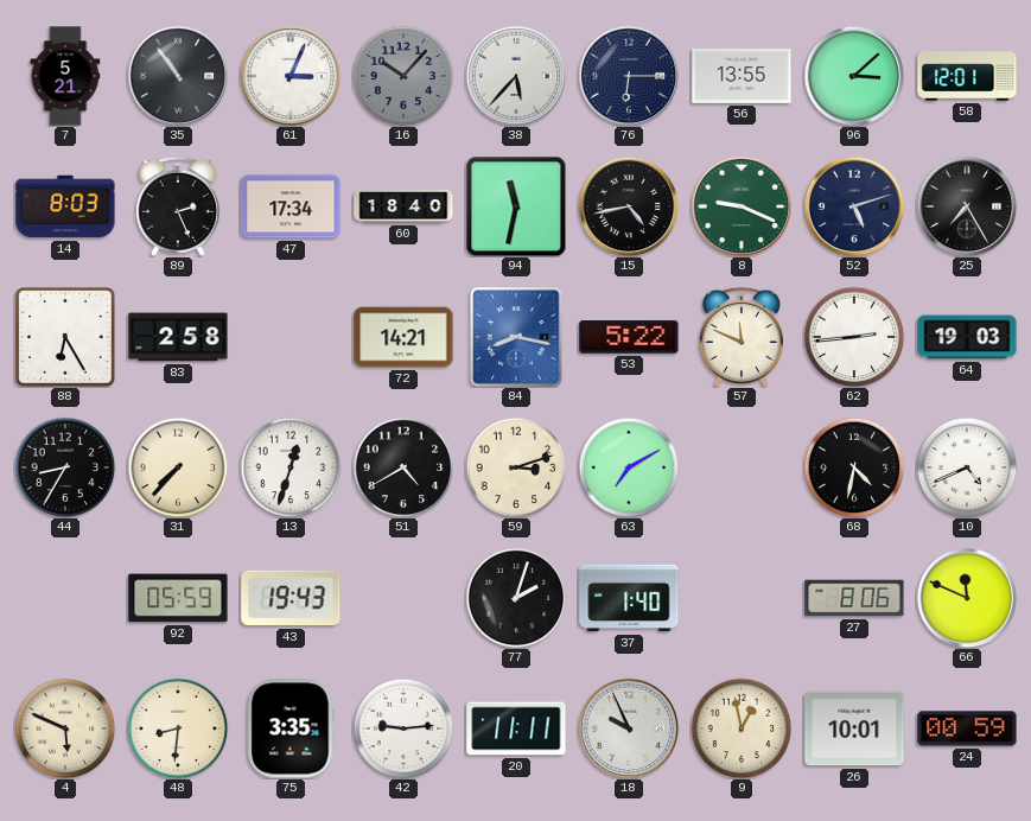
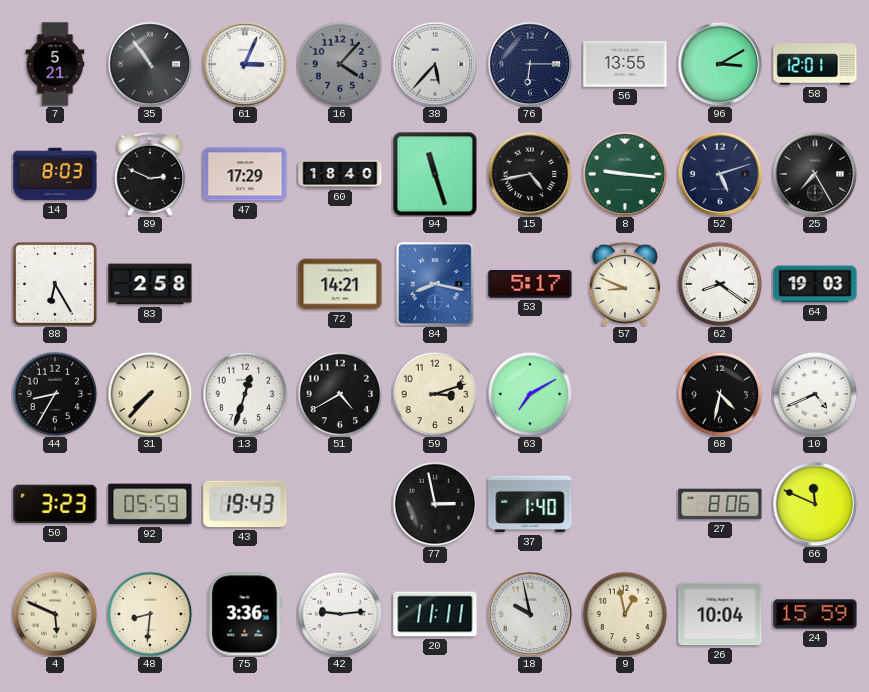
16: 10:07 -> 4:07
96: 3:08 -> 3:10
89: 2:26 -> 2:49
47: 17:34 -> 17:29
94: 11:32 -> 11:27
8: 9:19 -> 9:16
53: 5:22 -> 5:17
57: 11:49 -> 8:49
62: 2:44 -> 8:21
50: none -> 3:23
77: 2:03 -> 2:58
75: 3:35 -> 3:36
18: 9:56 -> 9:58
26: 10:01 -> 10:04
24: 00:59 -> 15:59
